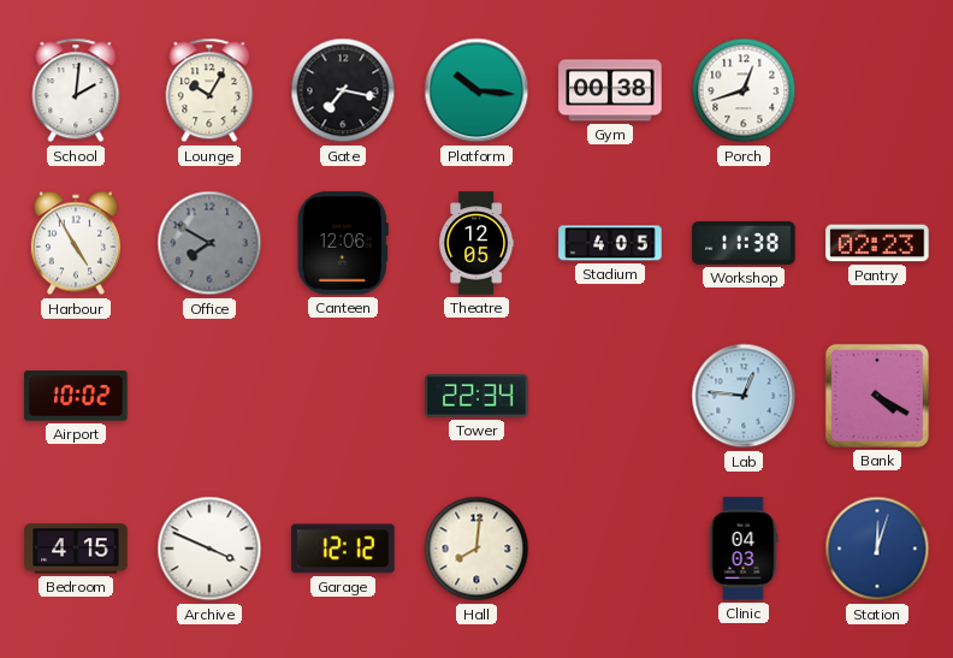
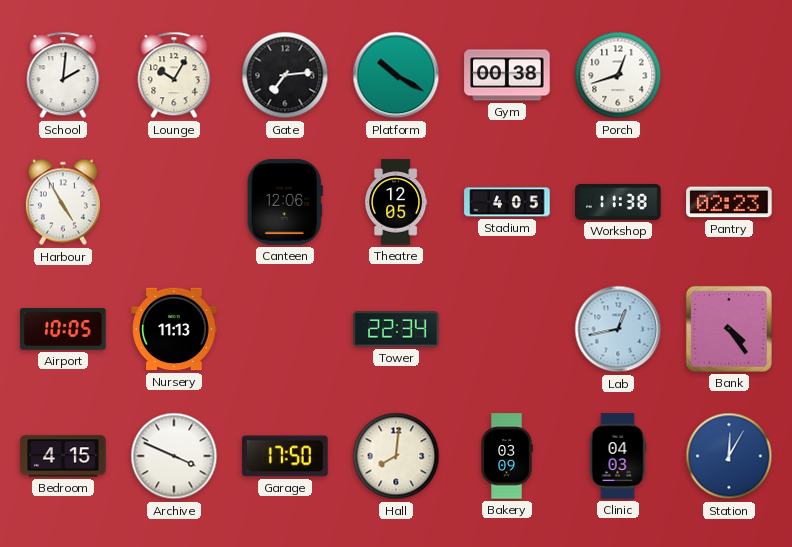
Gate: 7:17 -> 7:14
Platform: 10:16 -> 10:20
Office: 7:50 -> none
Airport: 10:02 -> 10:05
Nursery: none -> 11:13
Lab: 12:46 -> 12:43
Bank: 4:20 -> 4:24
Garage: 12:12 -> 17:50
Bakery: none -> 03:09
Station: 12:03 -> 12:05
